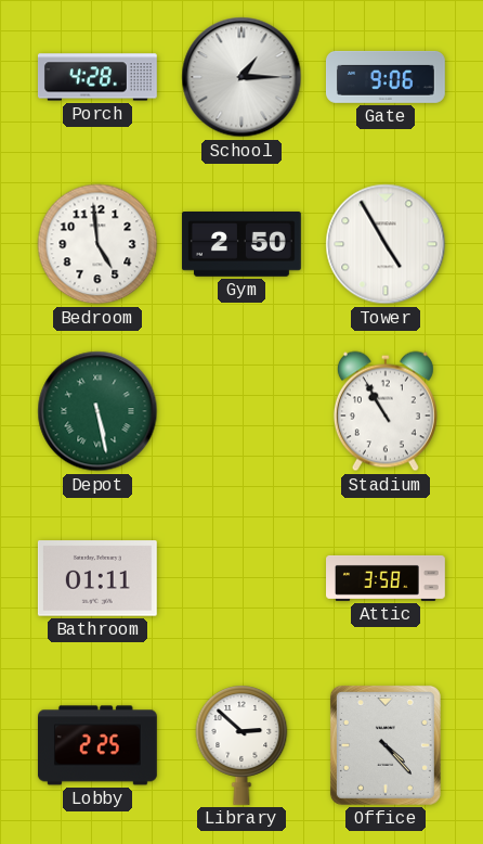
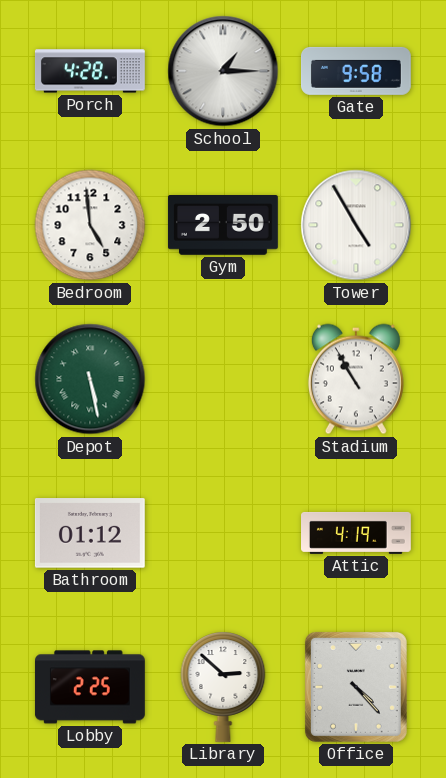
Gate: 9:06 -> 9:58
Bathroom: 01:11 -> 01:12
Attic: 3:58 -> 4:19
